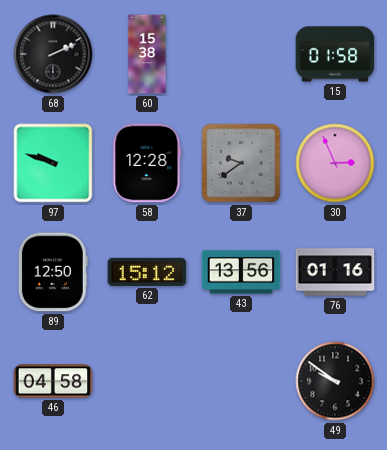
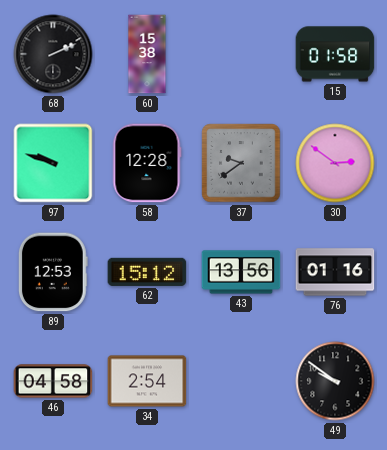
30: 2:56 -> 2:51
89: 12:50 -> 12:53
34: none -> 2:54
